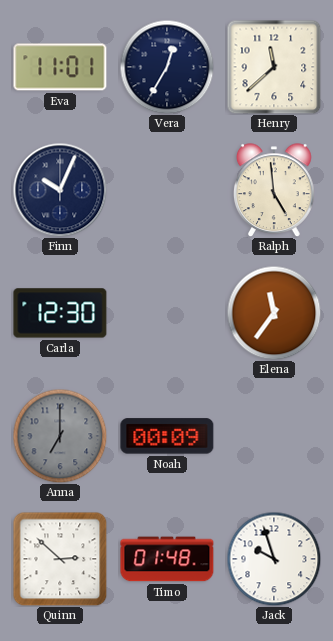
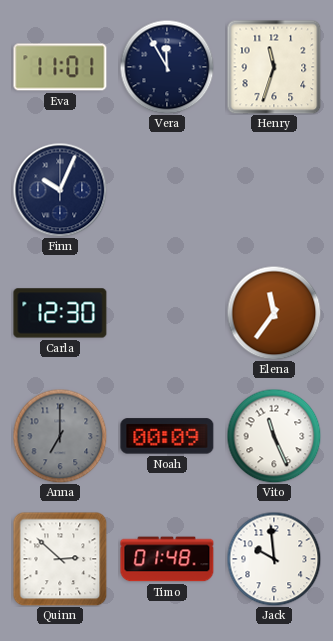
Vera: 12:35 -> 11:55
Henry: 11:38 -> 11:33
Ralph: 4:59 -> none
Vito: none -> 11:26
Jack: 9:57 -> 9:59
